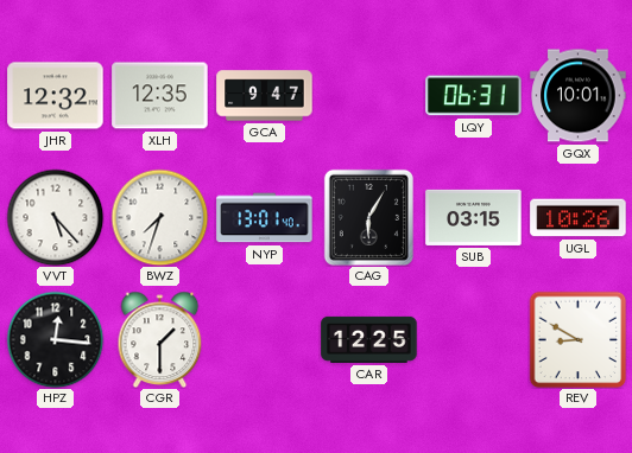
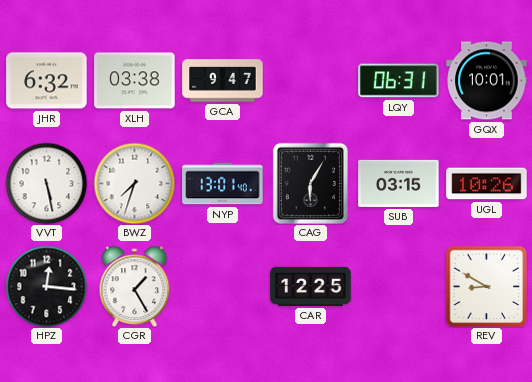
JHR: 12:32 -> 6:32
XLH: 12:35 -> 03:38
VVT: 5:23 -> 5:28
CGR: 1:30 -> 1:25
